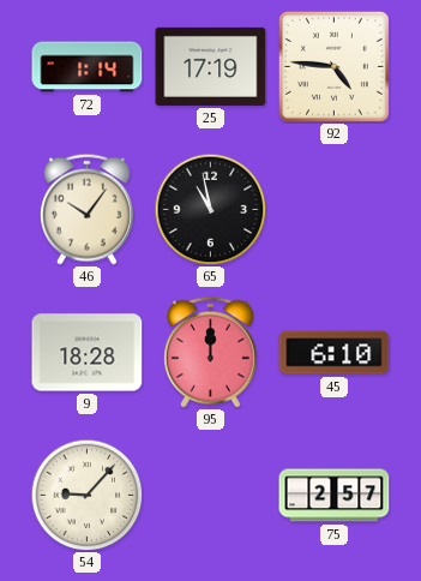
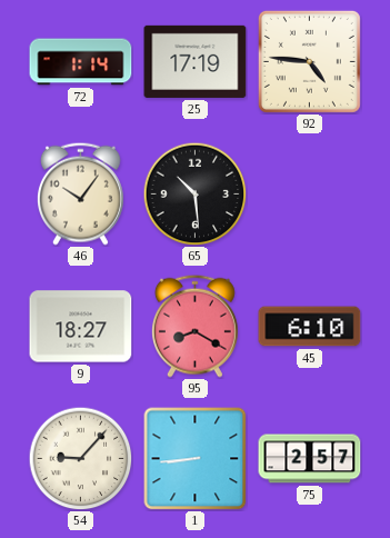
65: 10:58 -> 10:29
9: 18:28 -> 18:27
95: 12:00 -> 8:20
1: none -> 8:44
